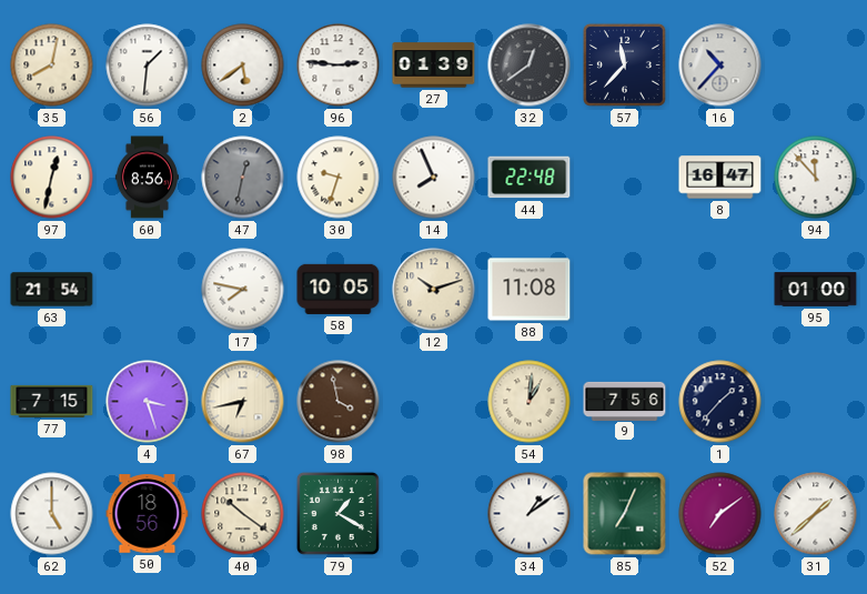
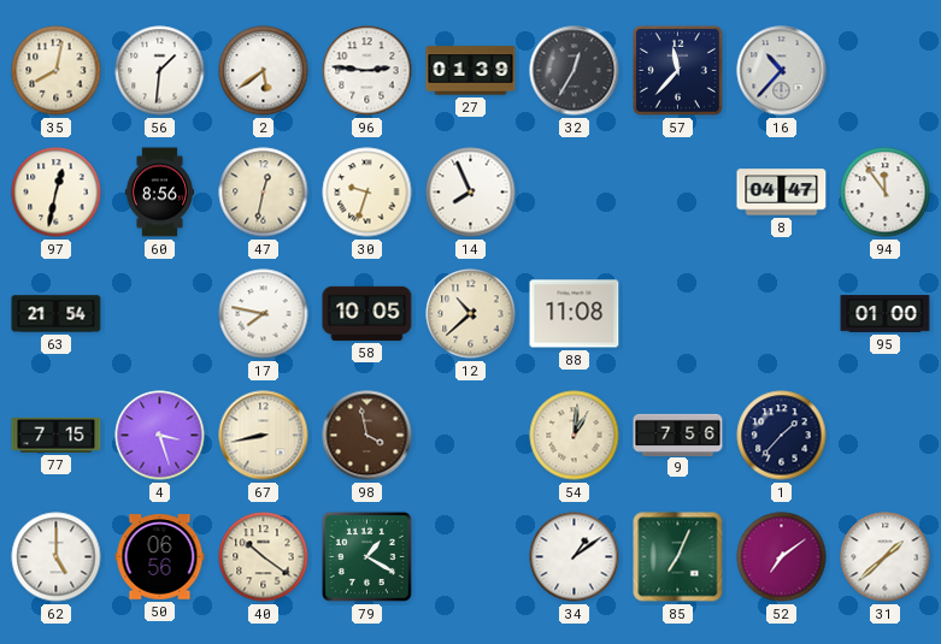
32: 12:39 -> 12:35
47 dial: grey -> cream
44: 22:48 -> none
8: 16:47 -> 04:47
94: 11:53 -> 11:54
12: 10:12 -> 10:38
67: 6:43 -> 8:43
50: 18:56 -> 06:56
